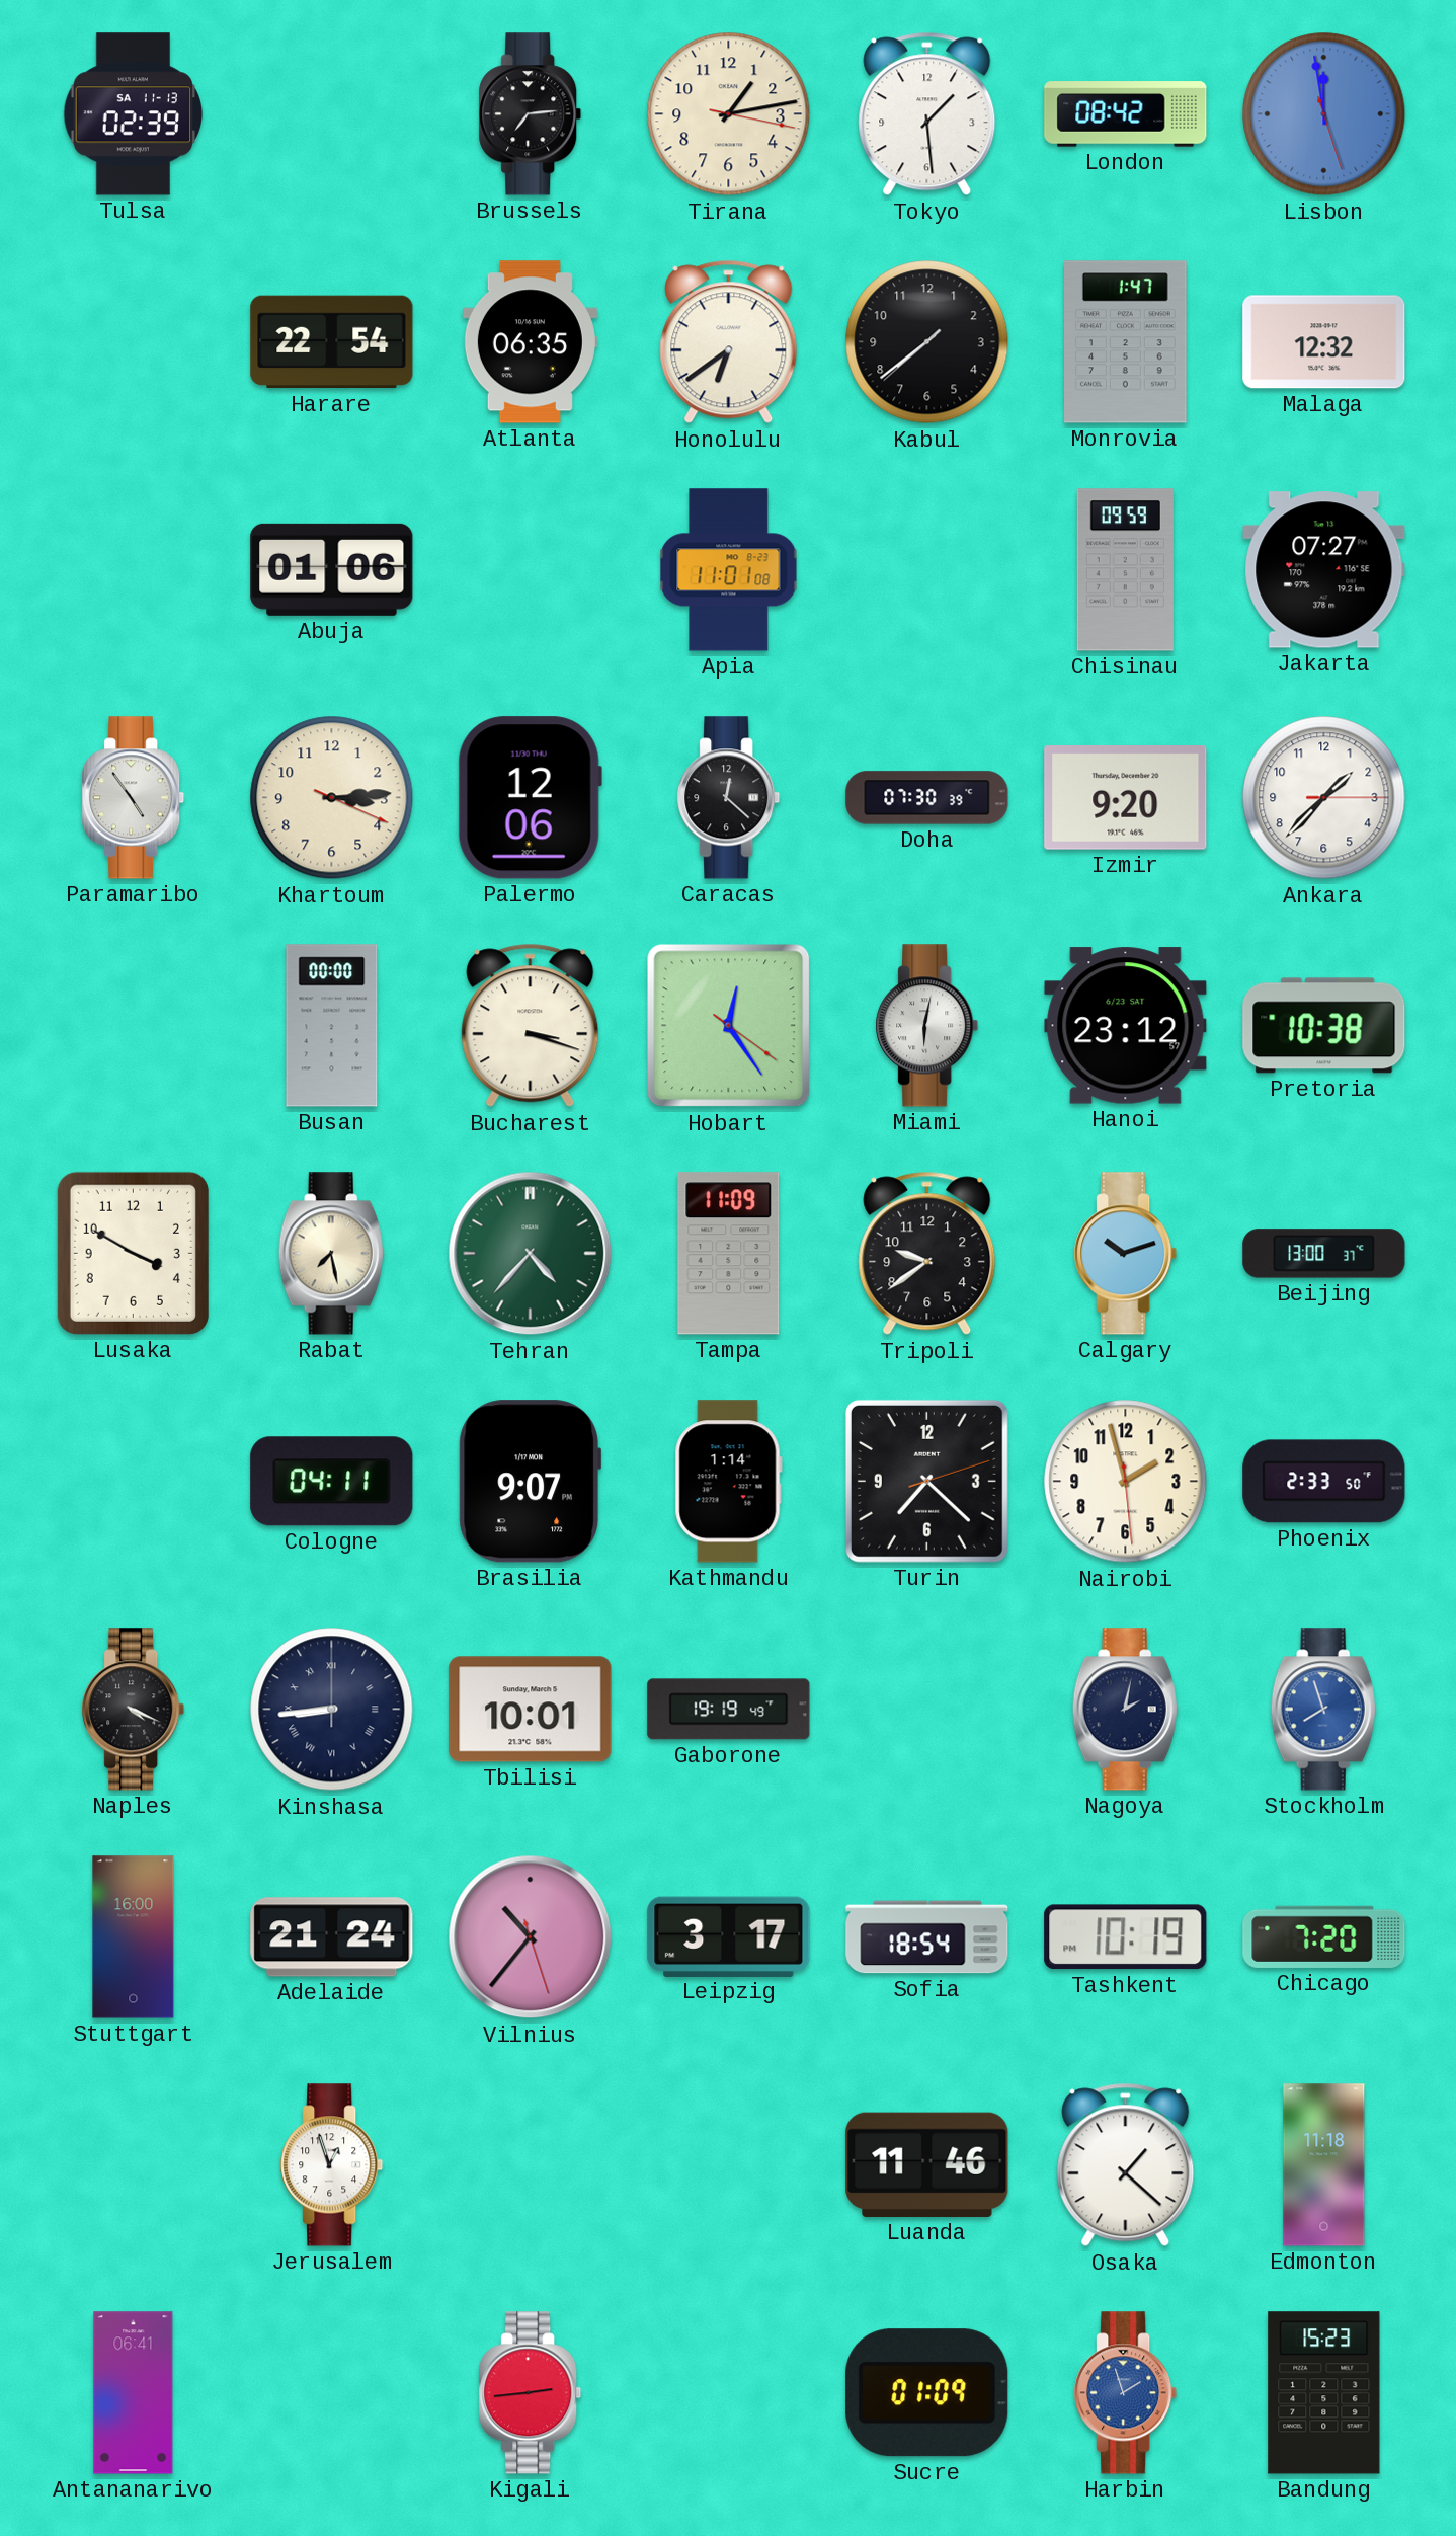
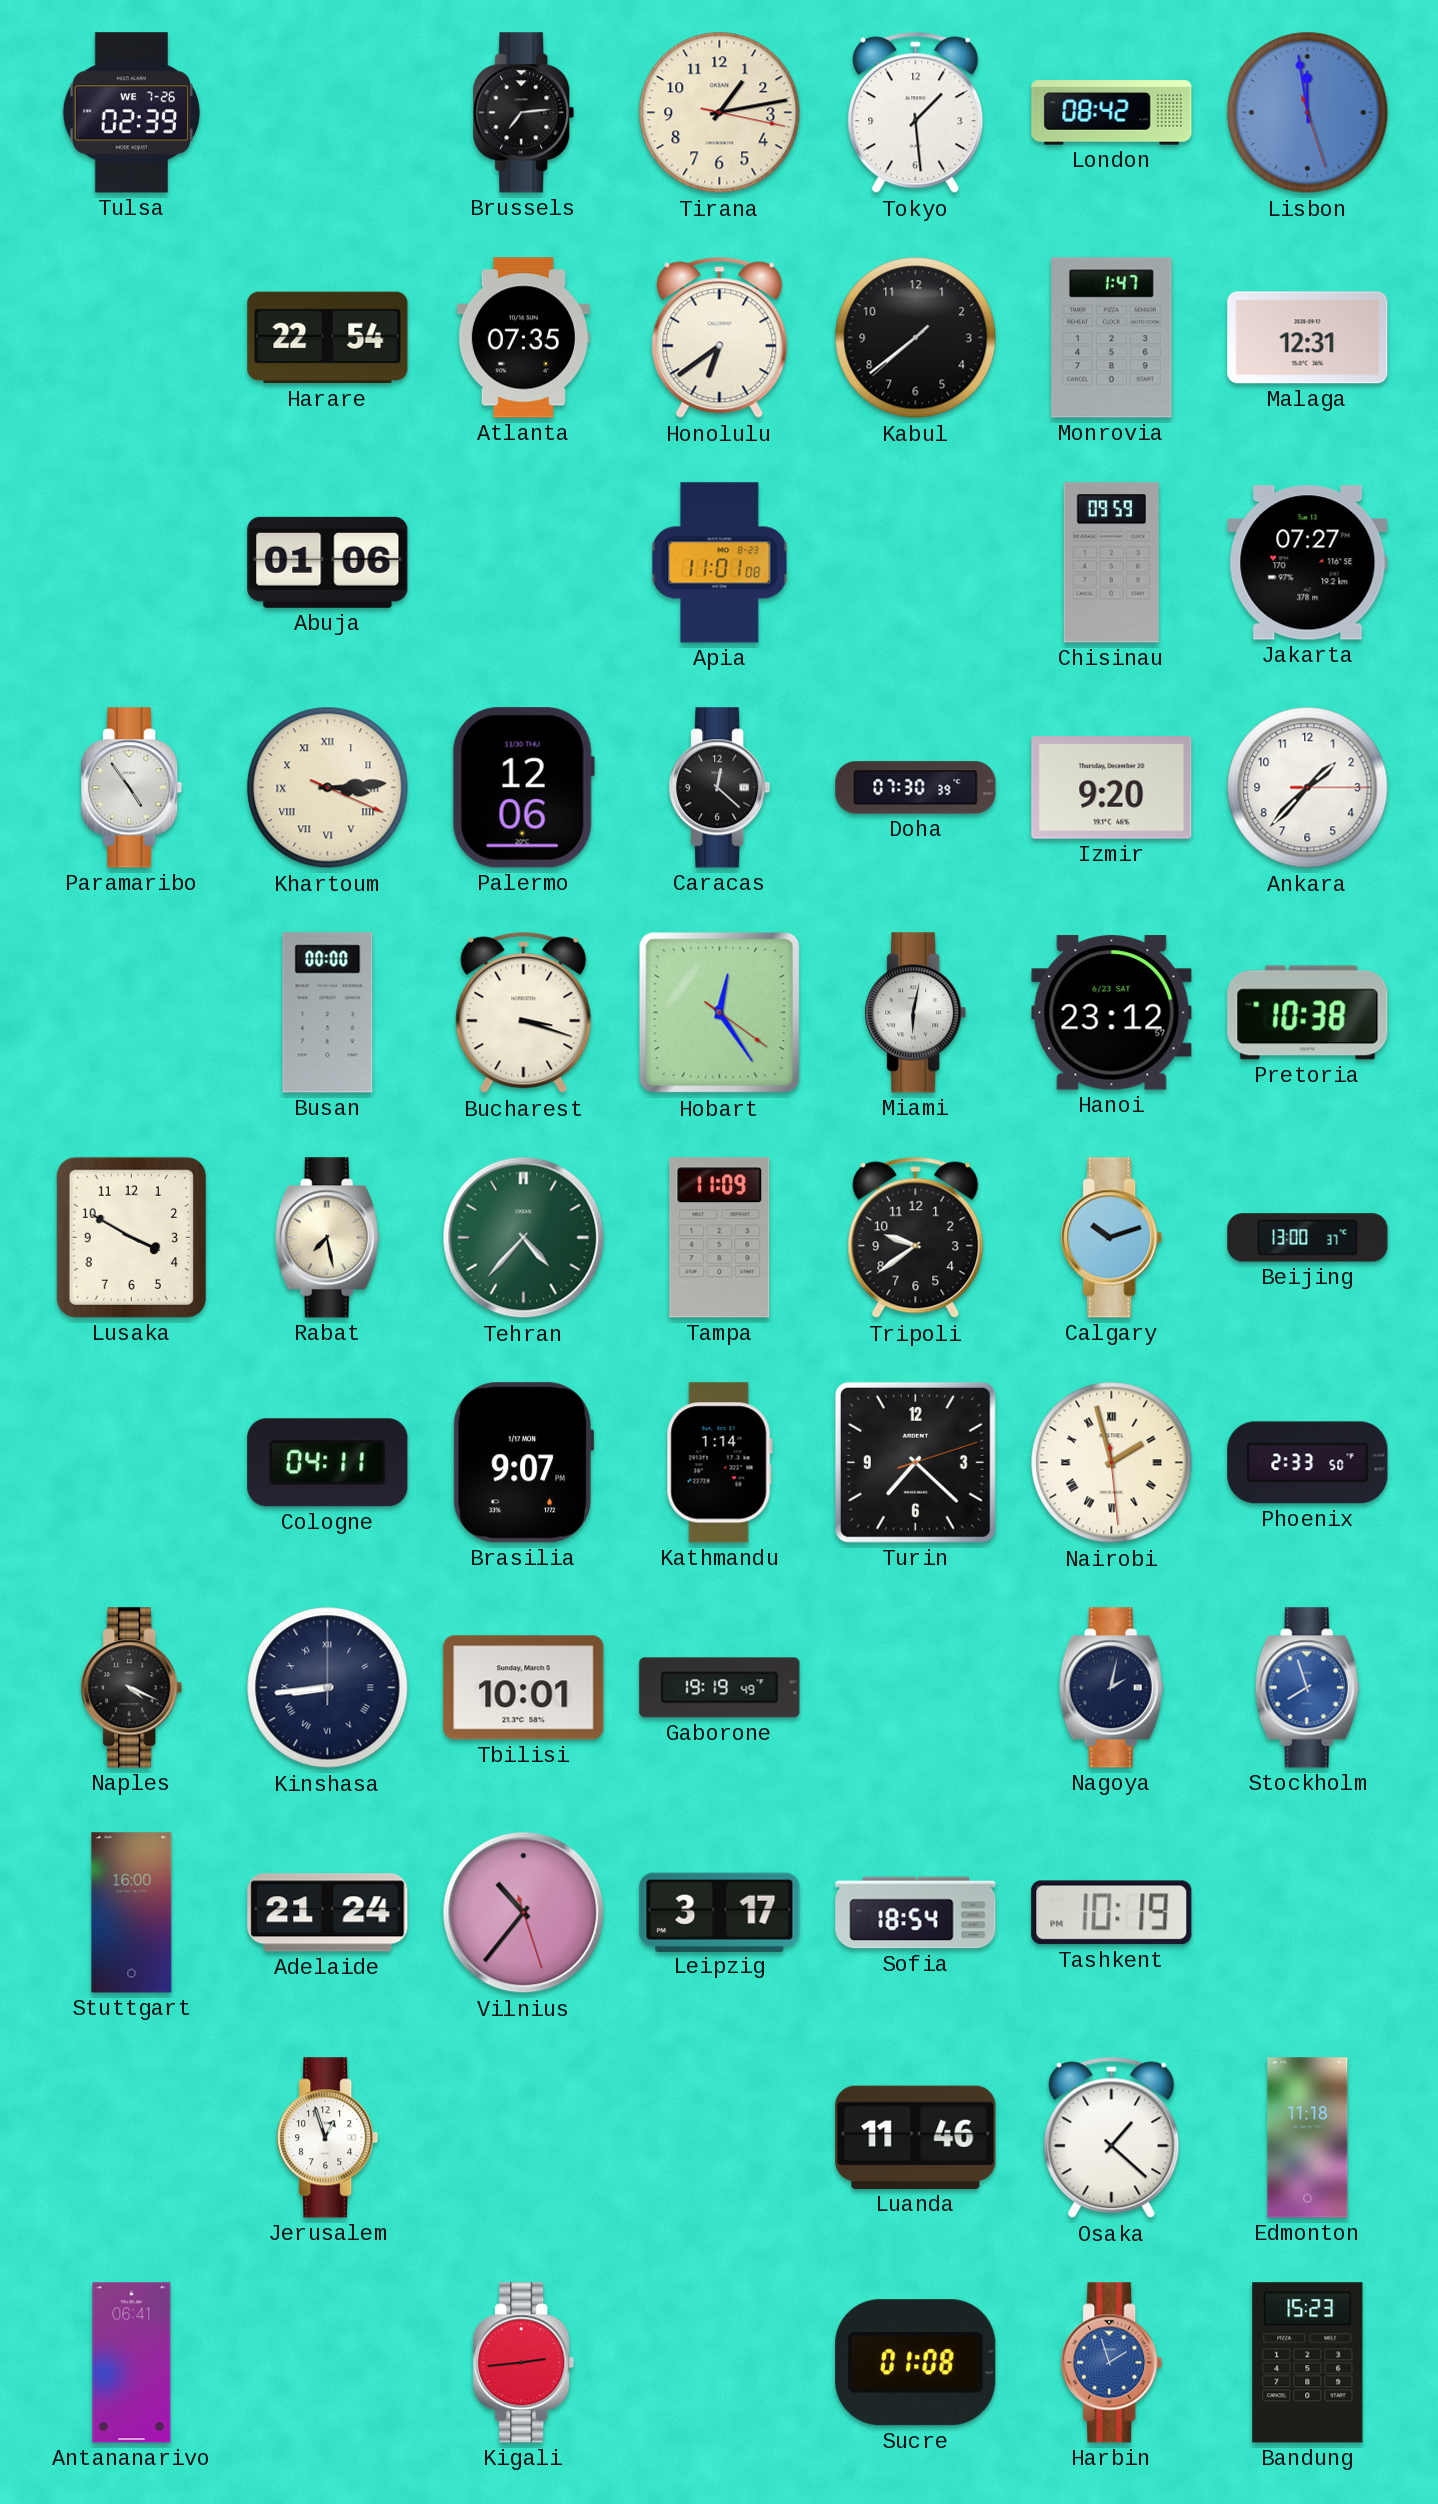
Tulsa date: SA 11-13 -> WE 7-26
Atlanta: 06:35 -> 07:35
Malaga: 12:32 -> 12:31
Khartoum numerals: Arabic -> Roman
Nairobi numerals: Arabic -> Roman
Chicago: 7:20 -> none
Sucre: 01:09 -> 01:08
